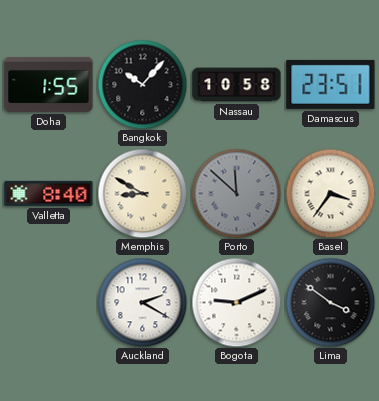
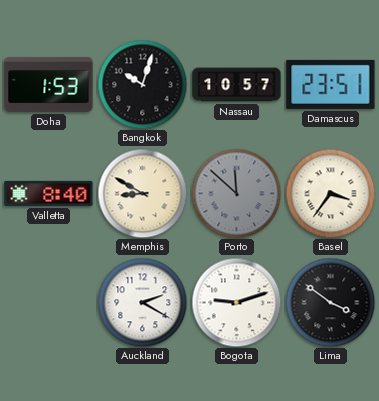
Doha: 1:55 -> 1:53
Bangkok: 10:07 -> 10:03
Nassau: 10:58 -> 10:57
Bogota: 9:11 -> 9:12
